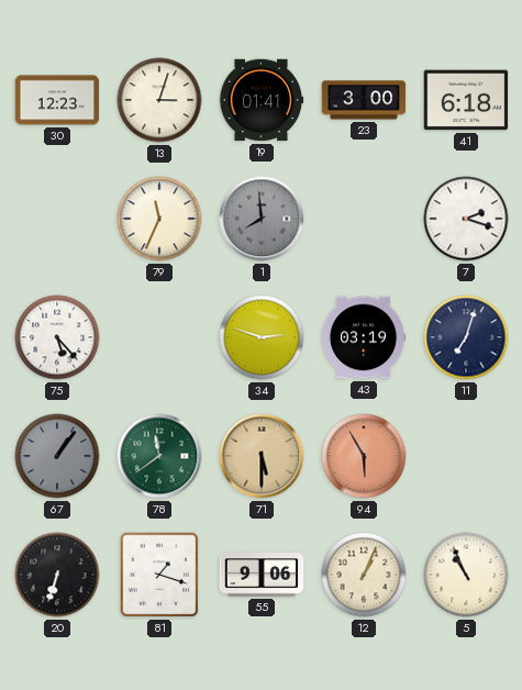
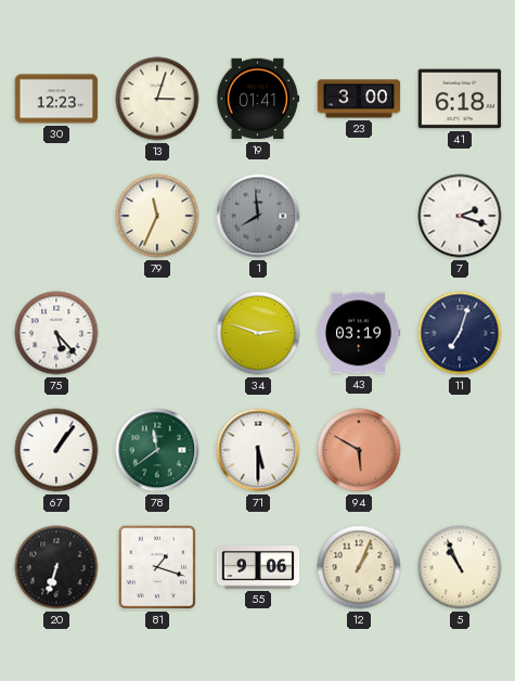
67 dial: grey -> white
71 dial: champagne -> white
94: 5:55 -> 5:50
